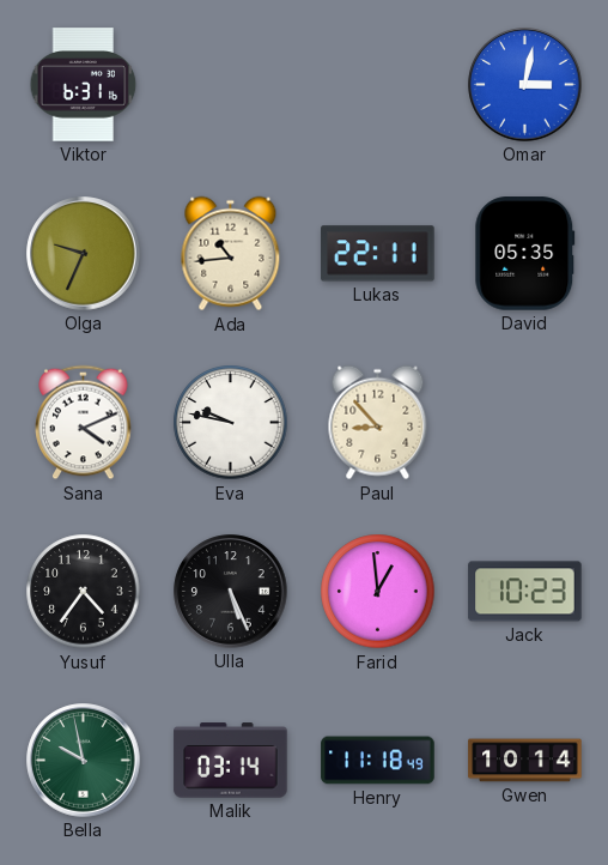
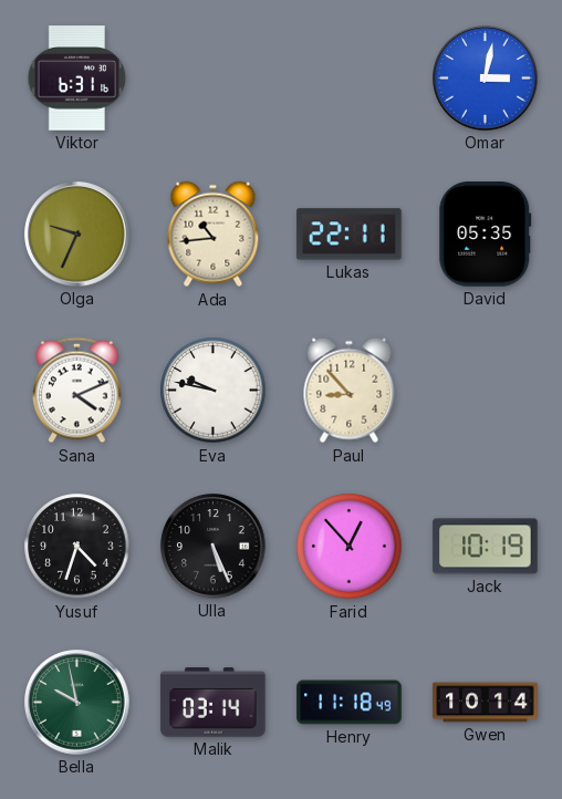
Yusuf: 4:36 -> 4:33
Farid: 12:59 -> 12:53
Jack: 10:23 -> 10:19
